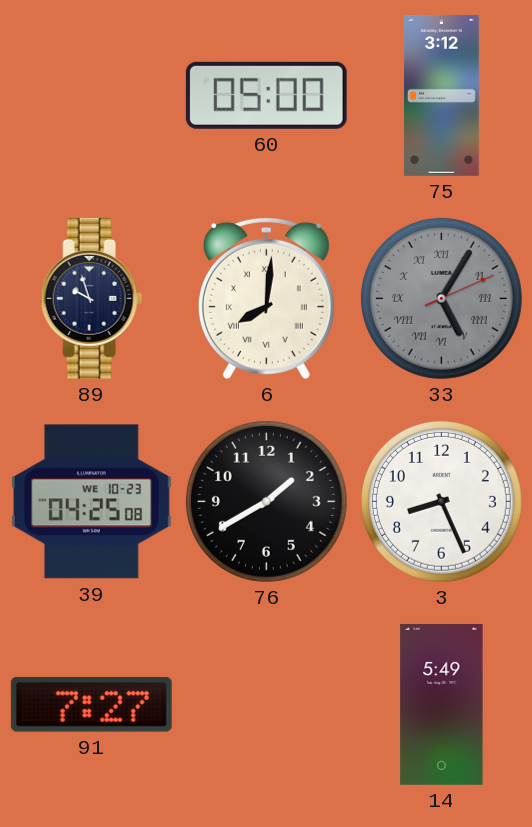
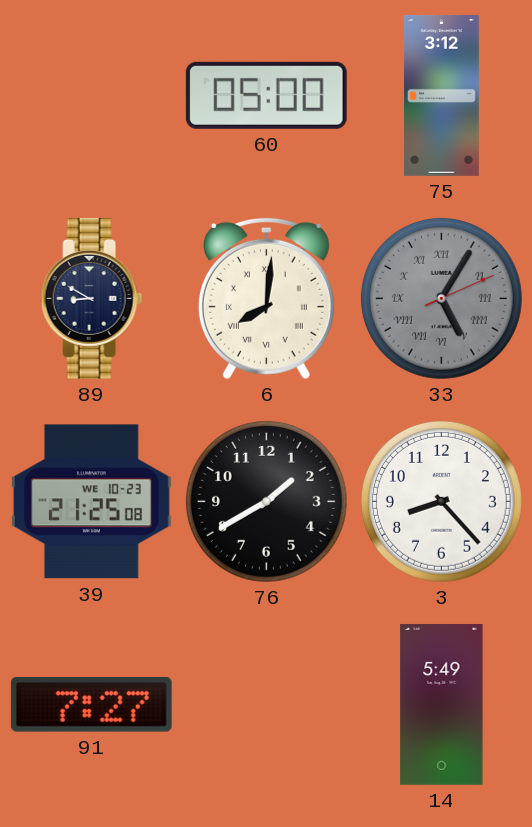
89: 9:57 -> 8:50
39: 04:25 -> 21:25
3: 8:26 -> 8:23
